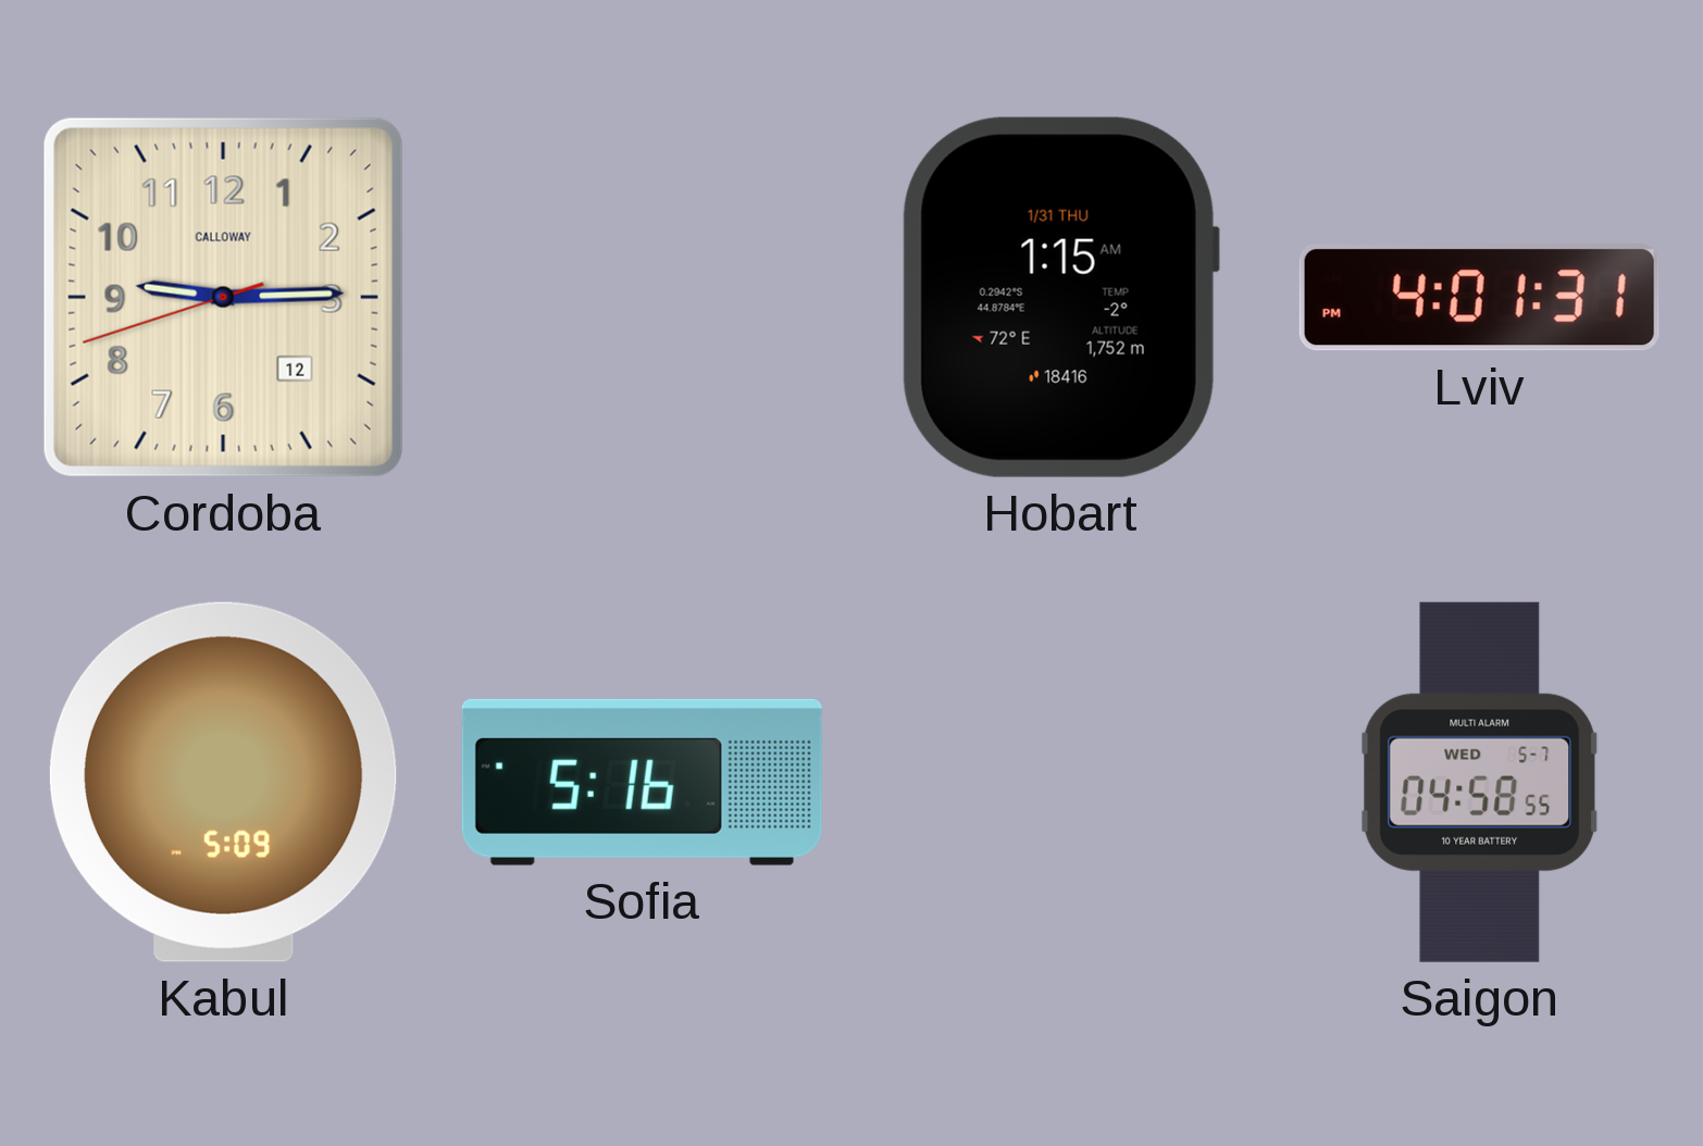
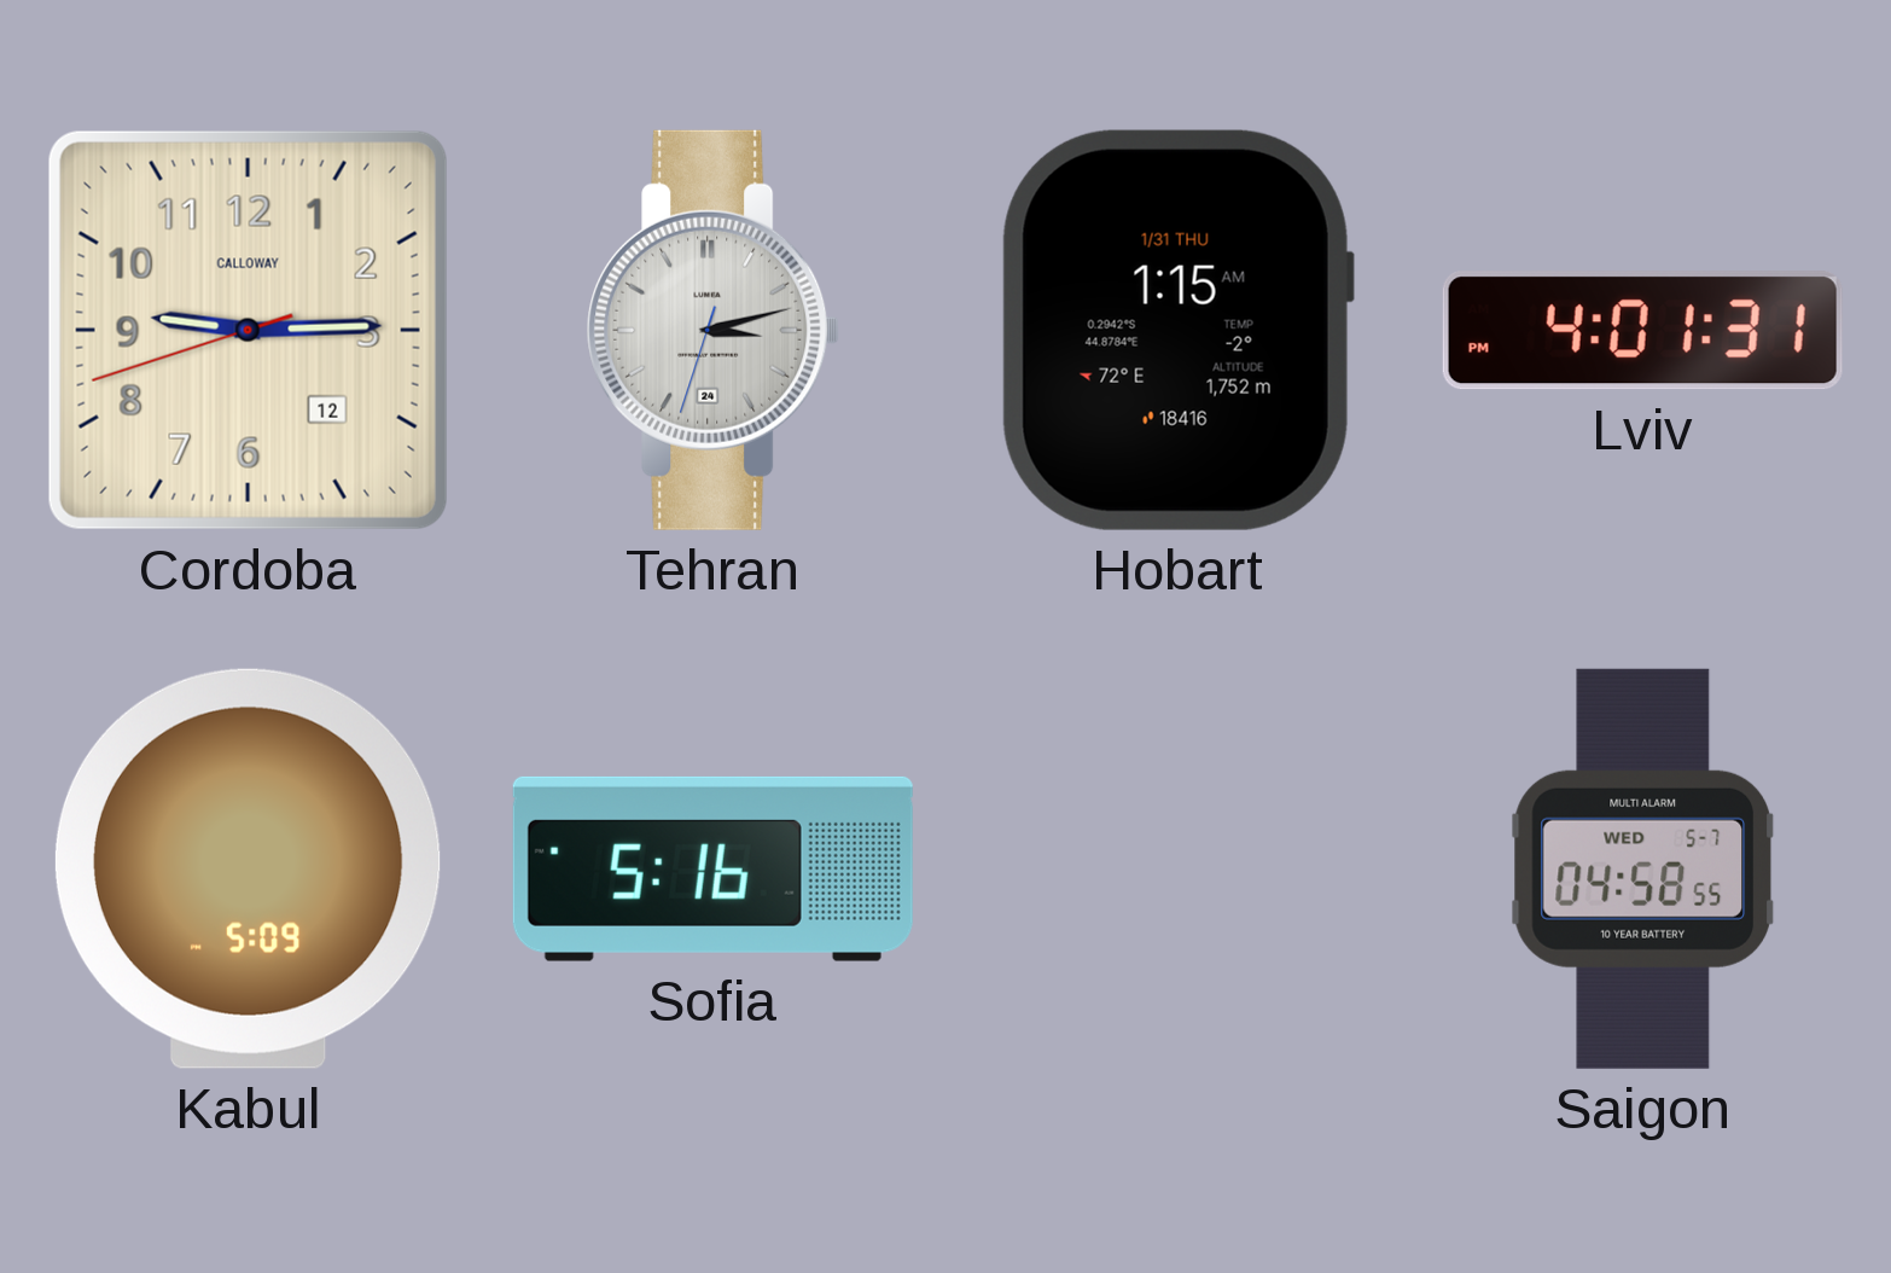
Tehran: none -> 3:12
